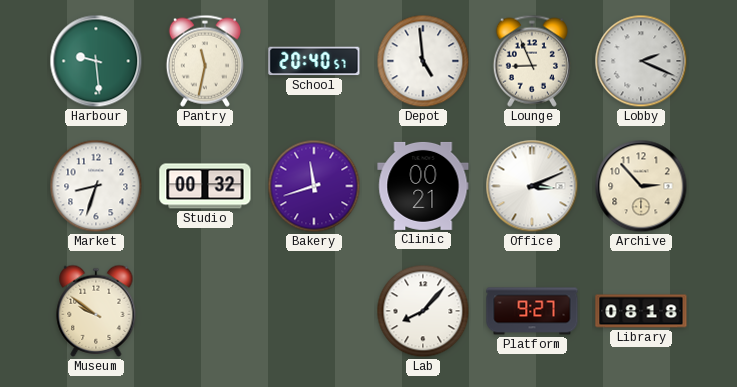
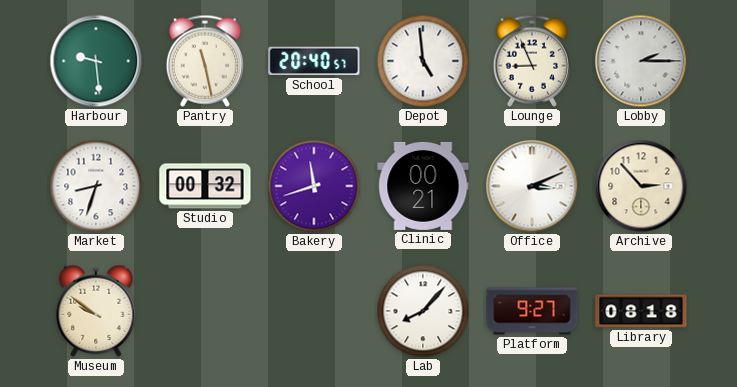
Pantry: 11:32 -> 11:28
Lobby: 2:19 -> 2:15
